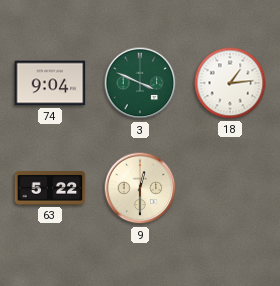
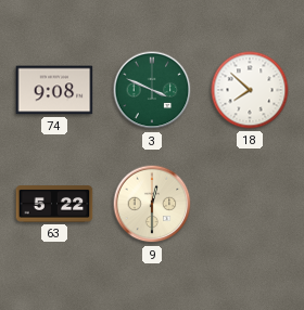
74: 9:04 -> 9:08
18: 1:14 -> 7:52
